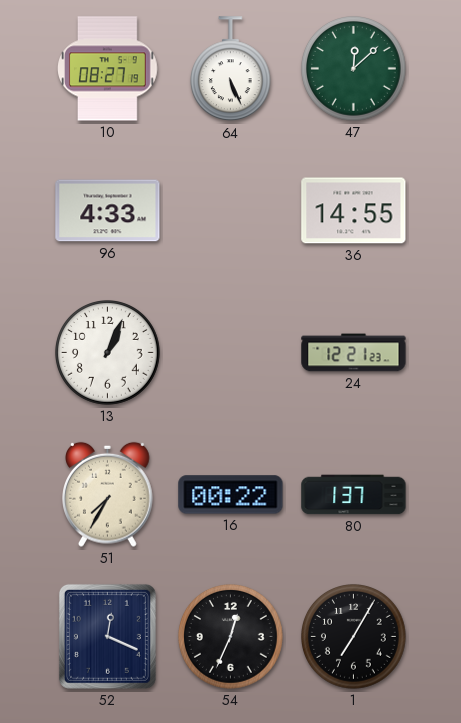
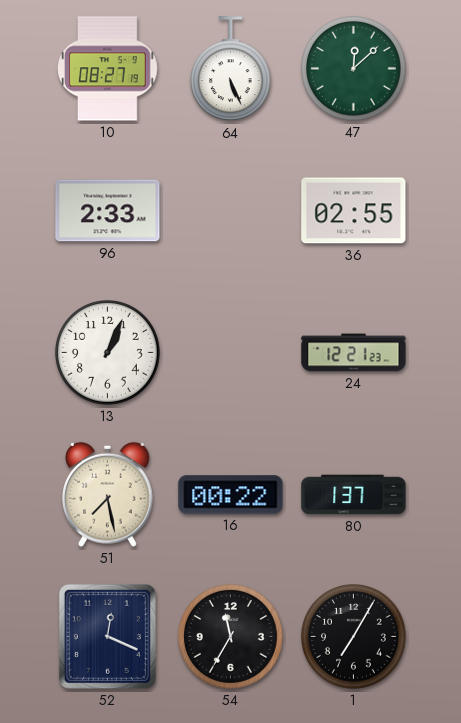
96: 4:33 -> 2:33
36: 14:55 -> 02:55
51: 7:35 -> 7:28
54: 12:34 -> 11:35
